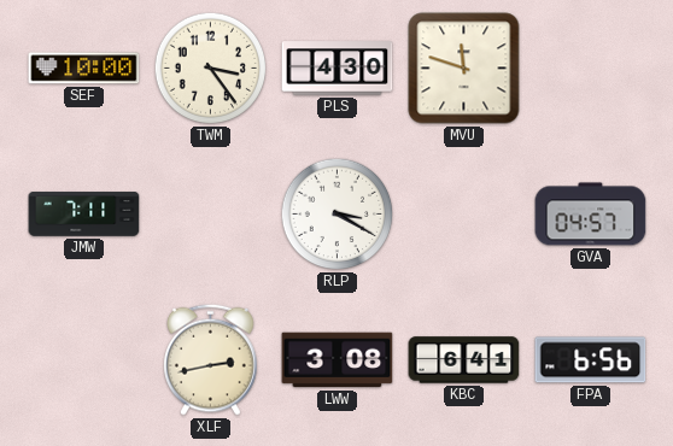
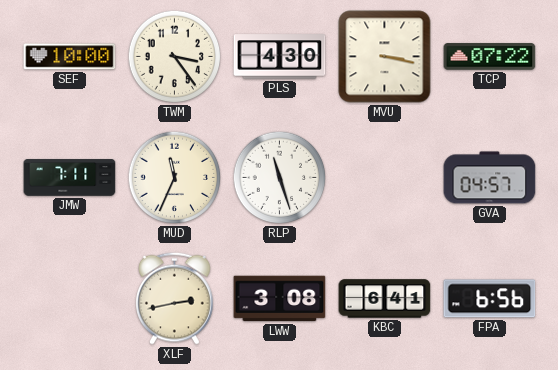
MVU: 11:48 -> 3:17
TCP: none -> 07:22
MUD: none -> 11:34
RLP: 3:20 -> 11:27
